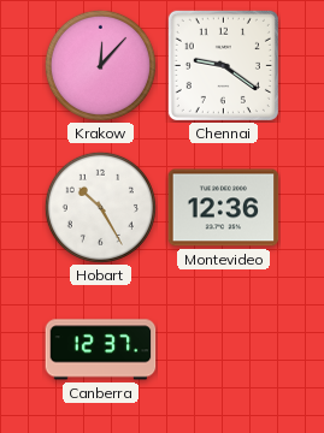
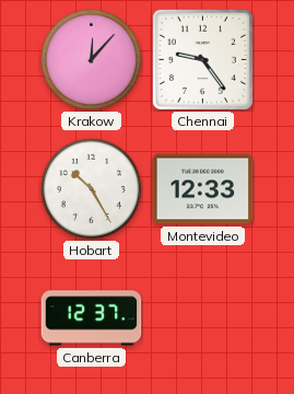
Chennai: 9:21 -> 9:24
Montevideo: 12:36 -> 12:33
